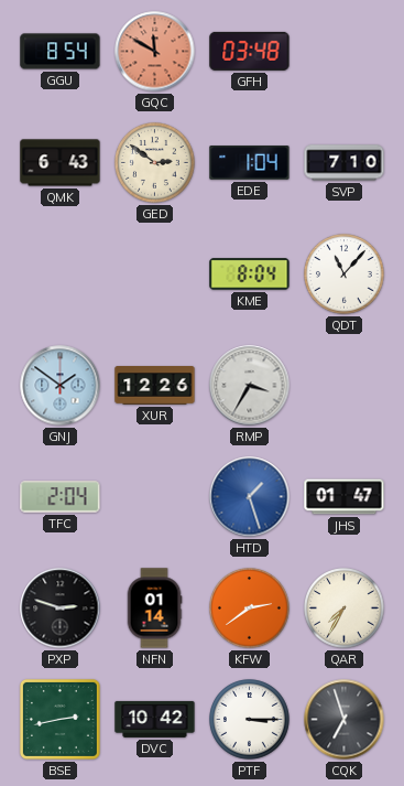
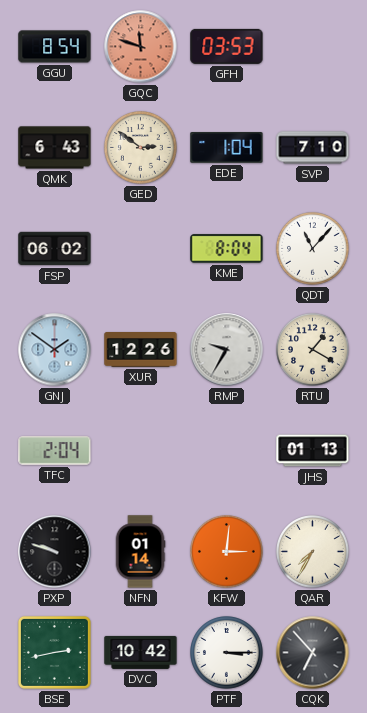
GQC: 11:50 -> 11:48
GFH: 03:48 -> 03:53
FSP: none -> 06:02
RMP: 3:35 -> 9:35
RTU: none -> 1:20
HTD: 1:27 -> none
JHS: 01:47 -> 01:13
PXP: 2:48 -> 9:48
KFW: 2:39 -> 3:01
CQK: 6:57 -> 6:53
